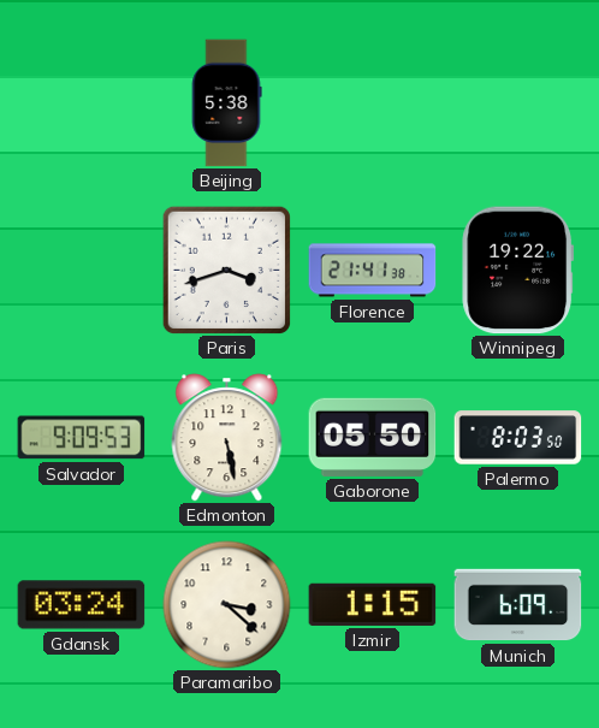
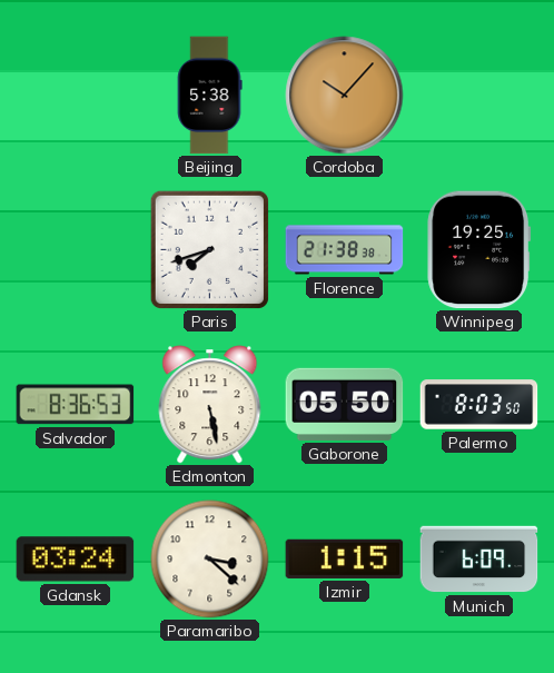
Cordoba: none -> 10:07
Paris: 3:42 -> 7:42
Florence: 21:41 -> 21:38
Winnipeg: 19:22 -> 19:25
Salvador: 9:09 -> 8:36
